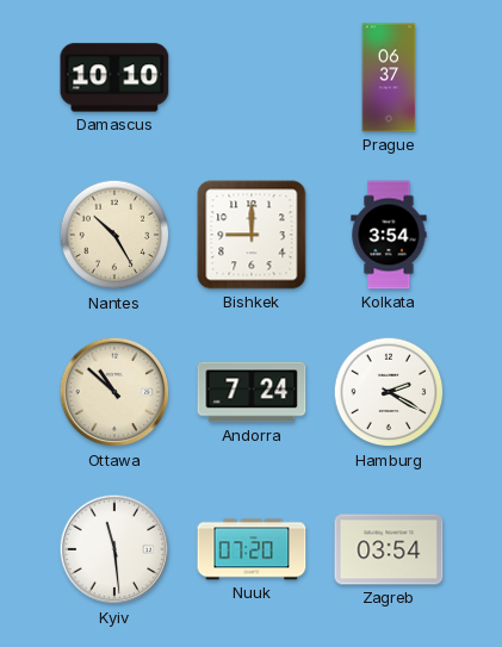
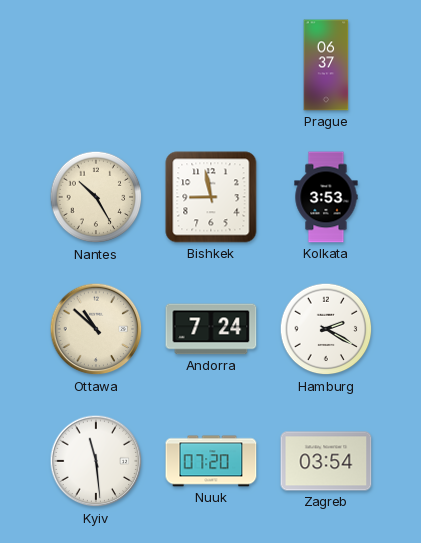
Damascus: 10:10 -> none
Bishkek: 9:00 -> 8:58
Kolkata: 3:54 -> 3:53
